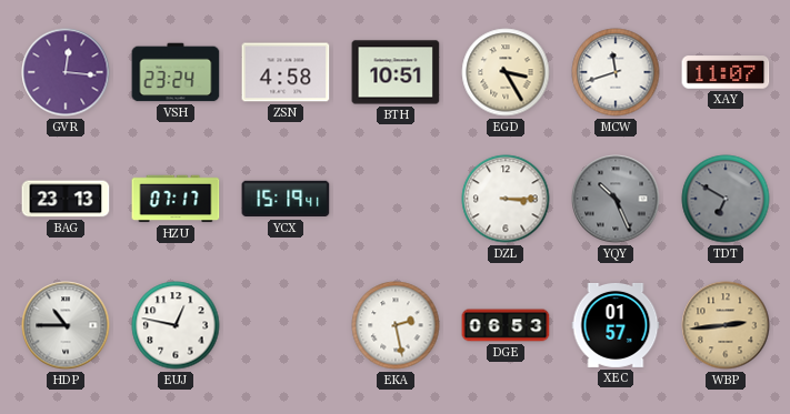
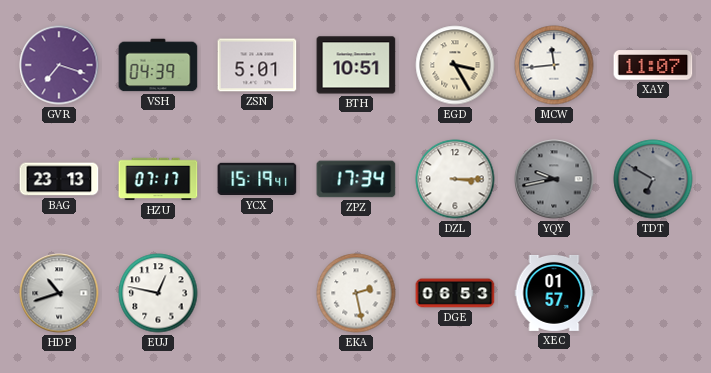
GVR: 12:16 -> 7:18
VSH: 23:24 -> 04:39
ZSN: 4:58 -> 5:01
MCW: 11:42 -> 11:44
ZPZ: none -> 17:34
YQY: 10:26 -> 9:43
HDP: 10:45 -> 10:42
WBP: 2:44 -> none
